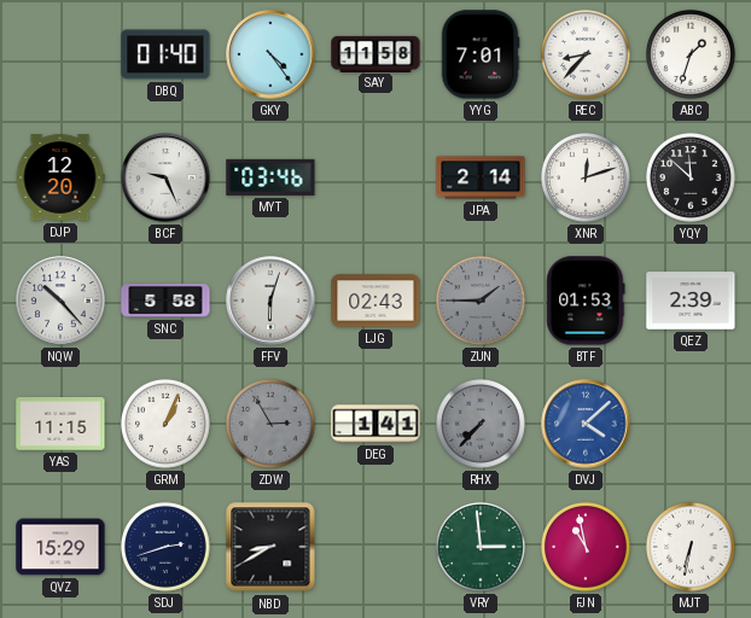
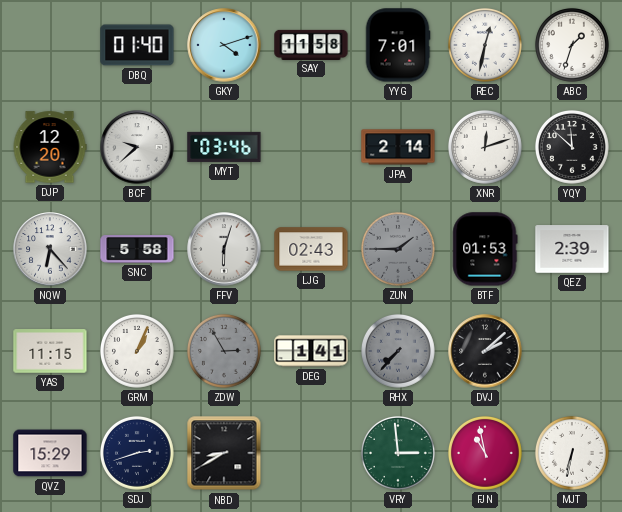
GKY: 4:24 -> 4:12
REC: 8:37 -> 12:32
BCF: 9:26 -> 9:38
NQW: 10:23 -> 6:23
DVJ: 4:08 -> 2:08
DVJ dial: blue -> black
